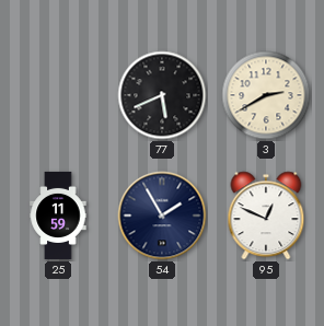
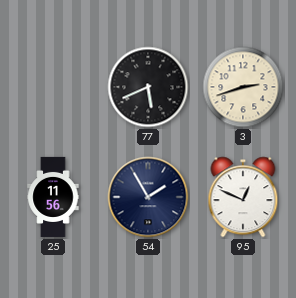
3: 2:40 -> 2:42
25: 11:59 -> 11:56
